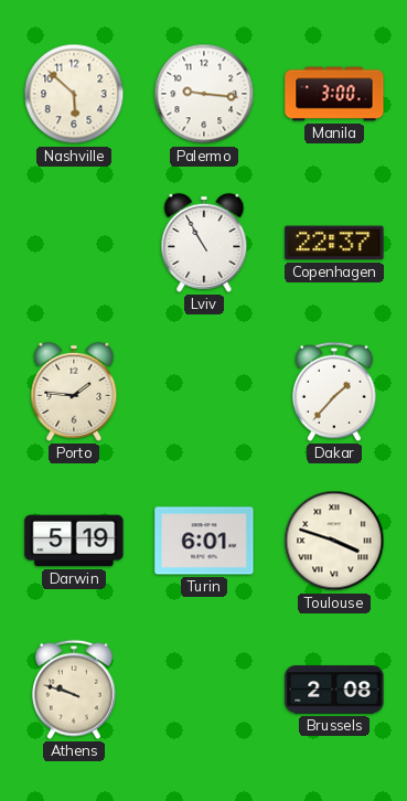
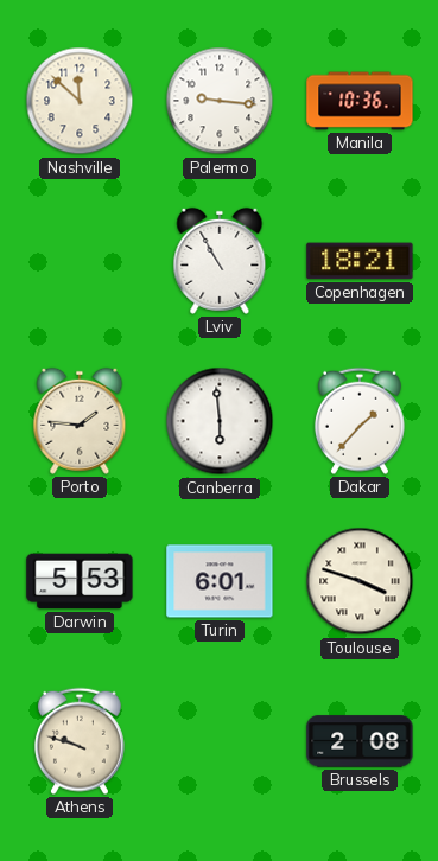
Nashville: 5:52 -> 11:52
Manila: 3:00 -> 10:36
Copenhagen: 22:37 -> 18:21
Canberra: none -> 5:59
Darwin: 5:19 -> 5:53
